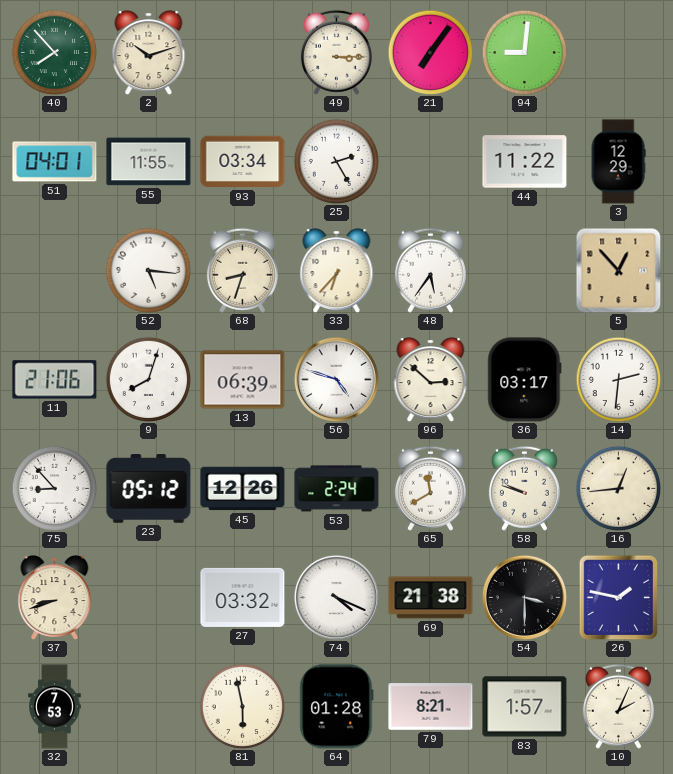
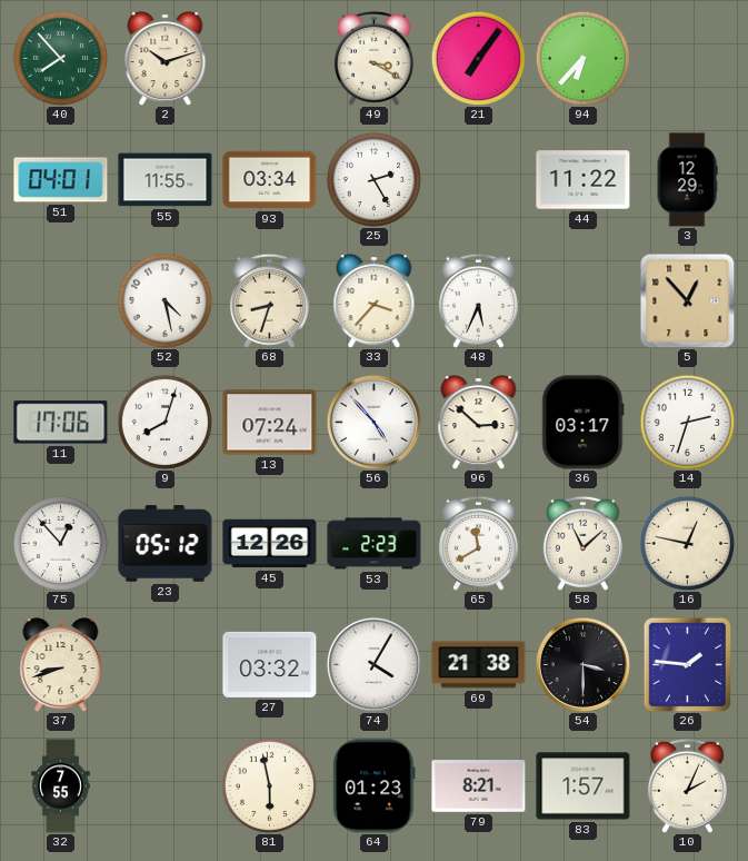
49: 3:15 -> 3:20
94: 9:01 -> 6:37
52: 5:16 -> 4:28
33: 6:37 -> 3:37
48: 5:36 -> 5:34
11: 21:06 -> 17:06
13: 06:39 -> 07:24
56: 4:48 -> 4:53
14: 2:31 -> 2:33
75: 8:53 -> 12:53
53: 2:24 -> 2:23
58: 9:48 -> 11:08
16: 12:44 -> 12:47
74: 4:19 -> 4:05
26: 1:47 -> 1:46
32: 7:53 -> 7:55
64: 01:28 -> 01:23
